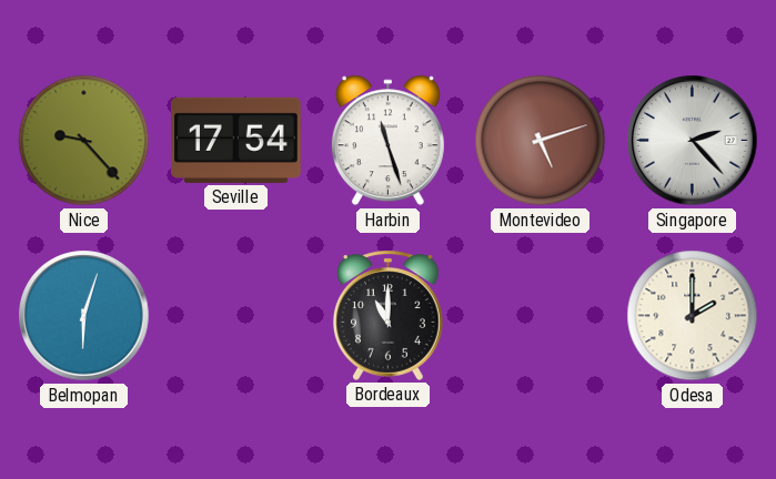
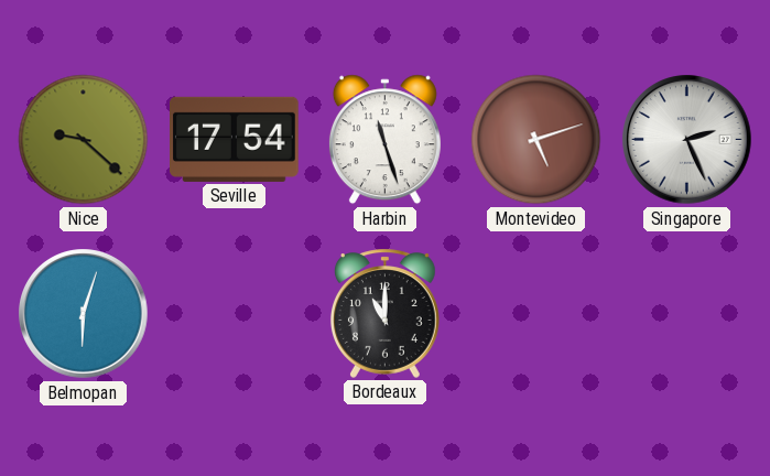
Nice: 9:23 -> 9:22
Singapore: 2:23 -> 2:26
Odesa: 2:00 -> none
